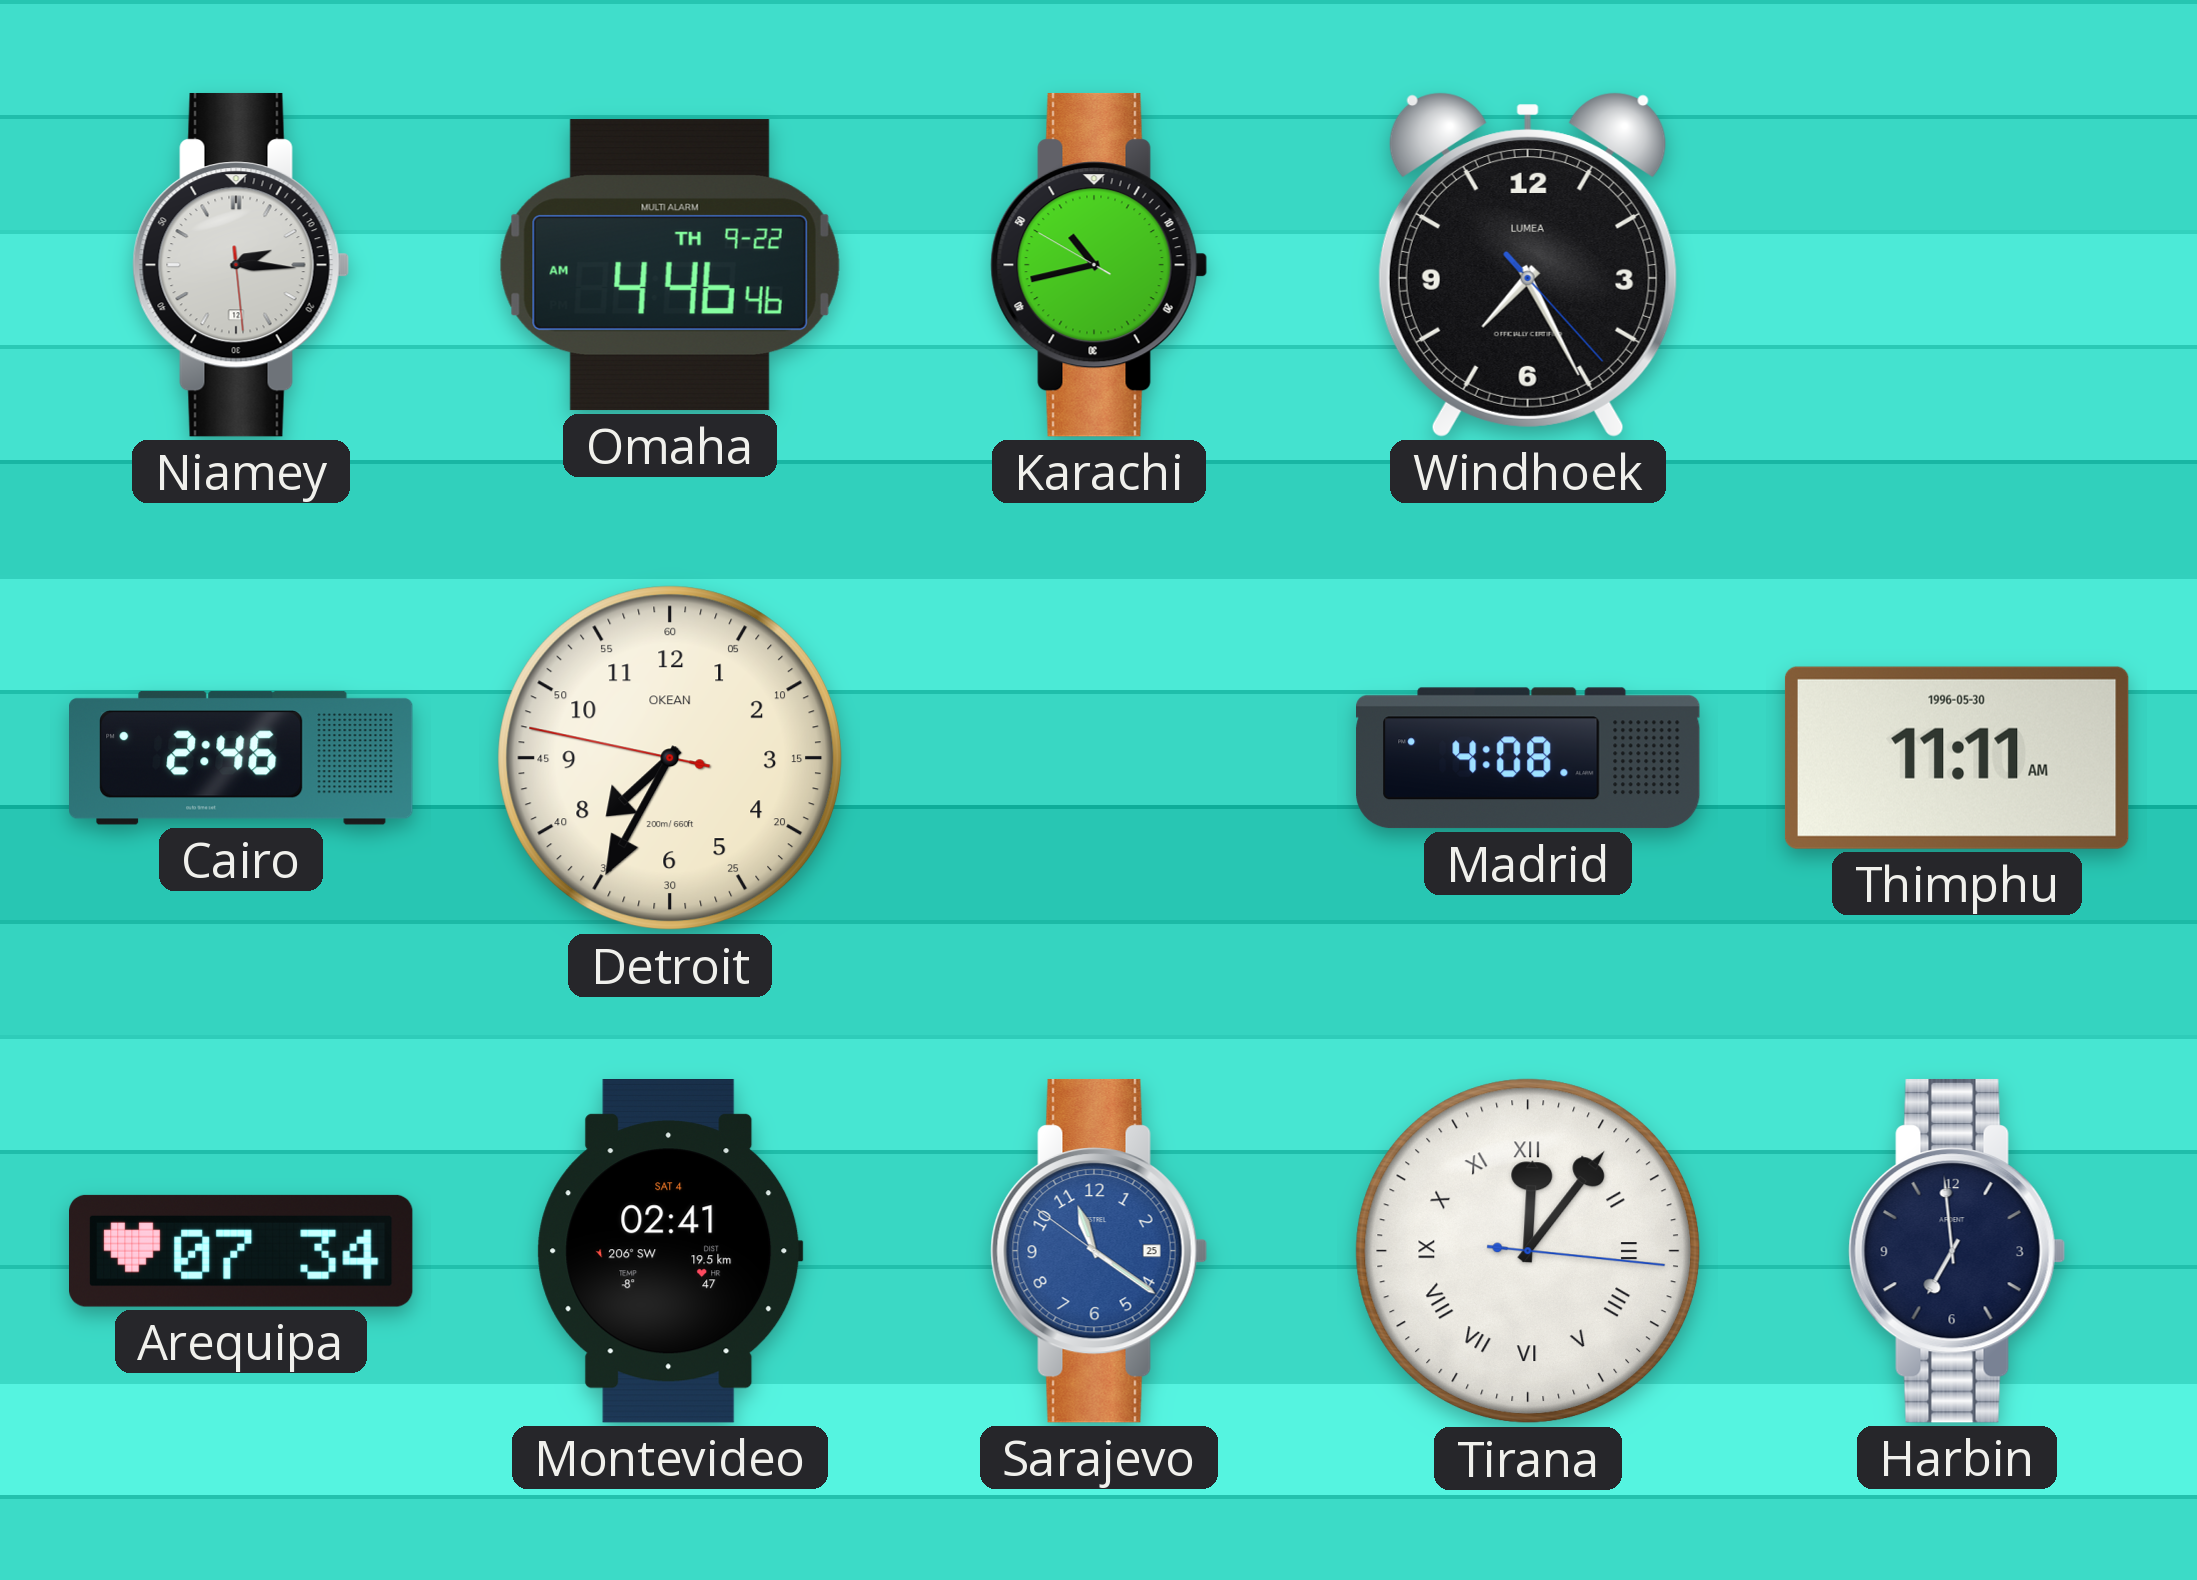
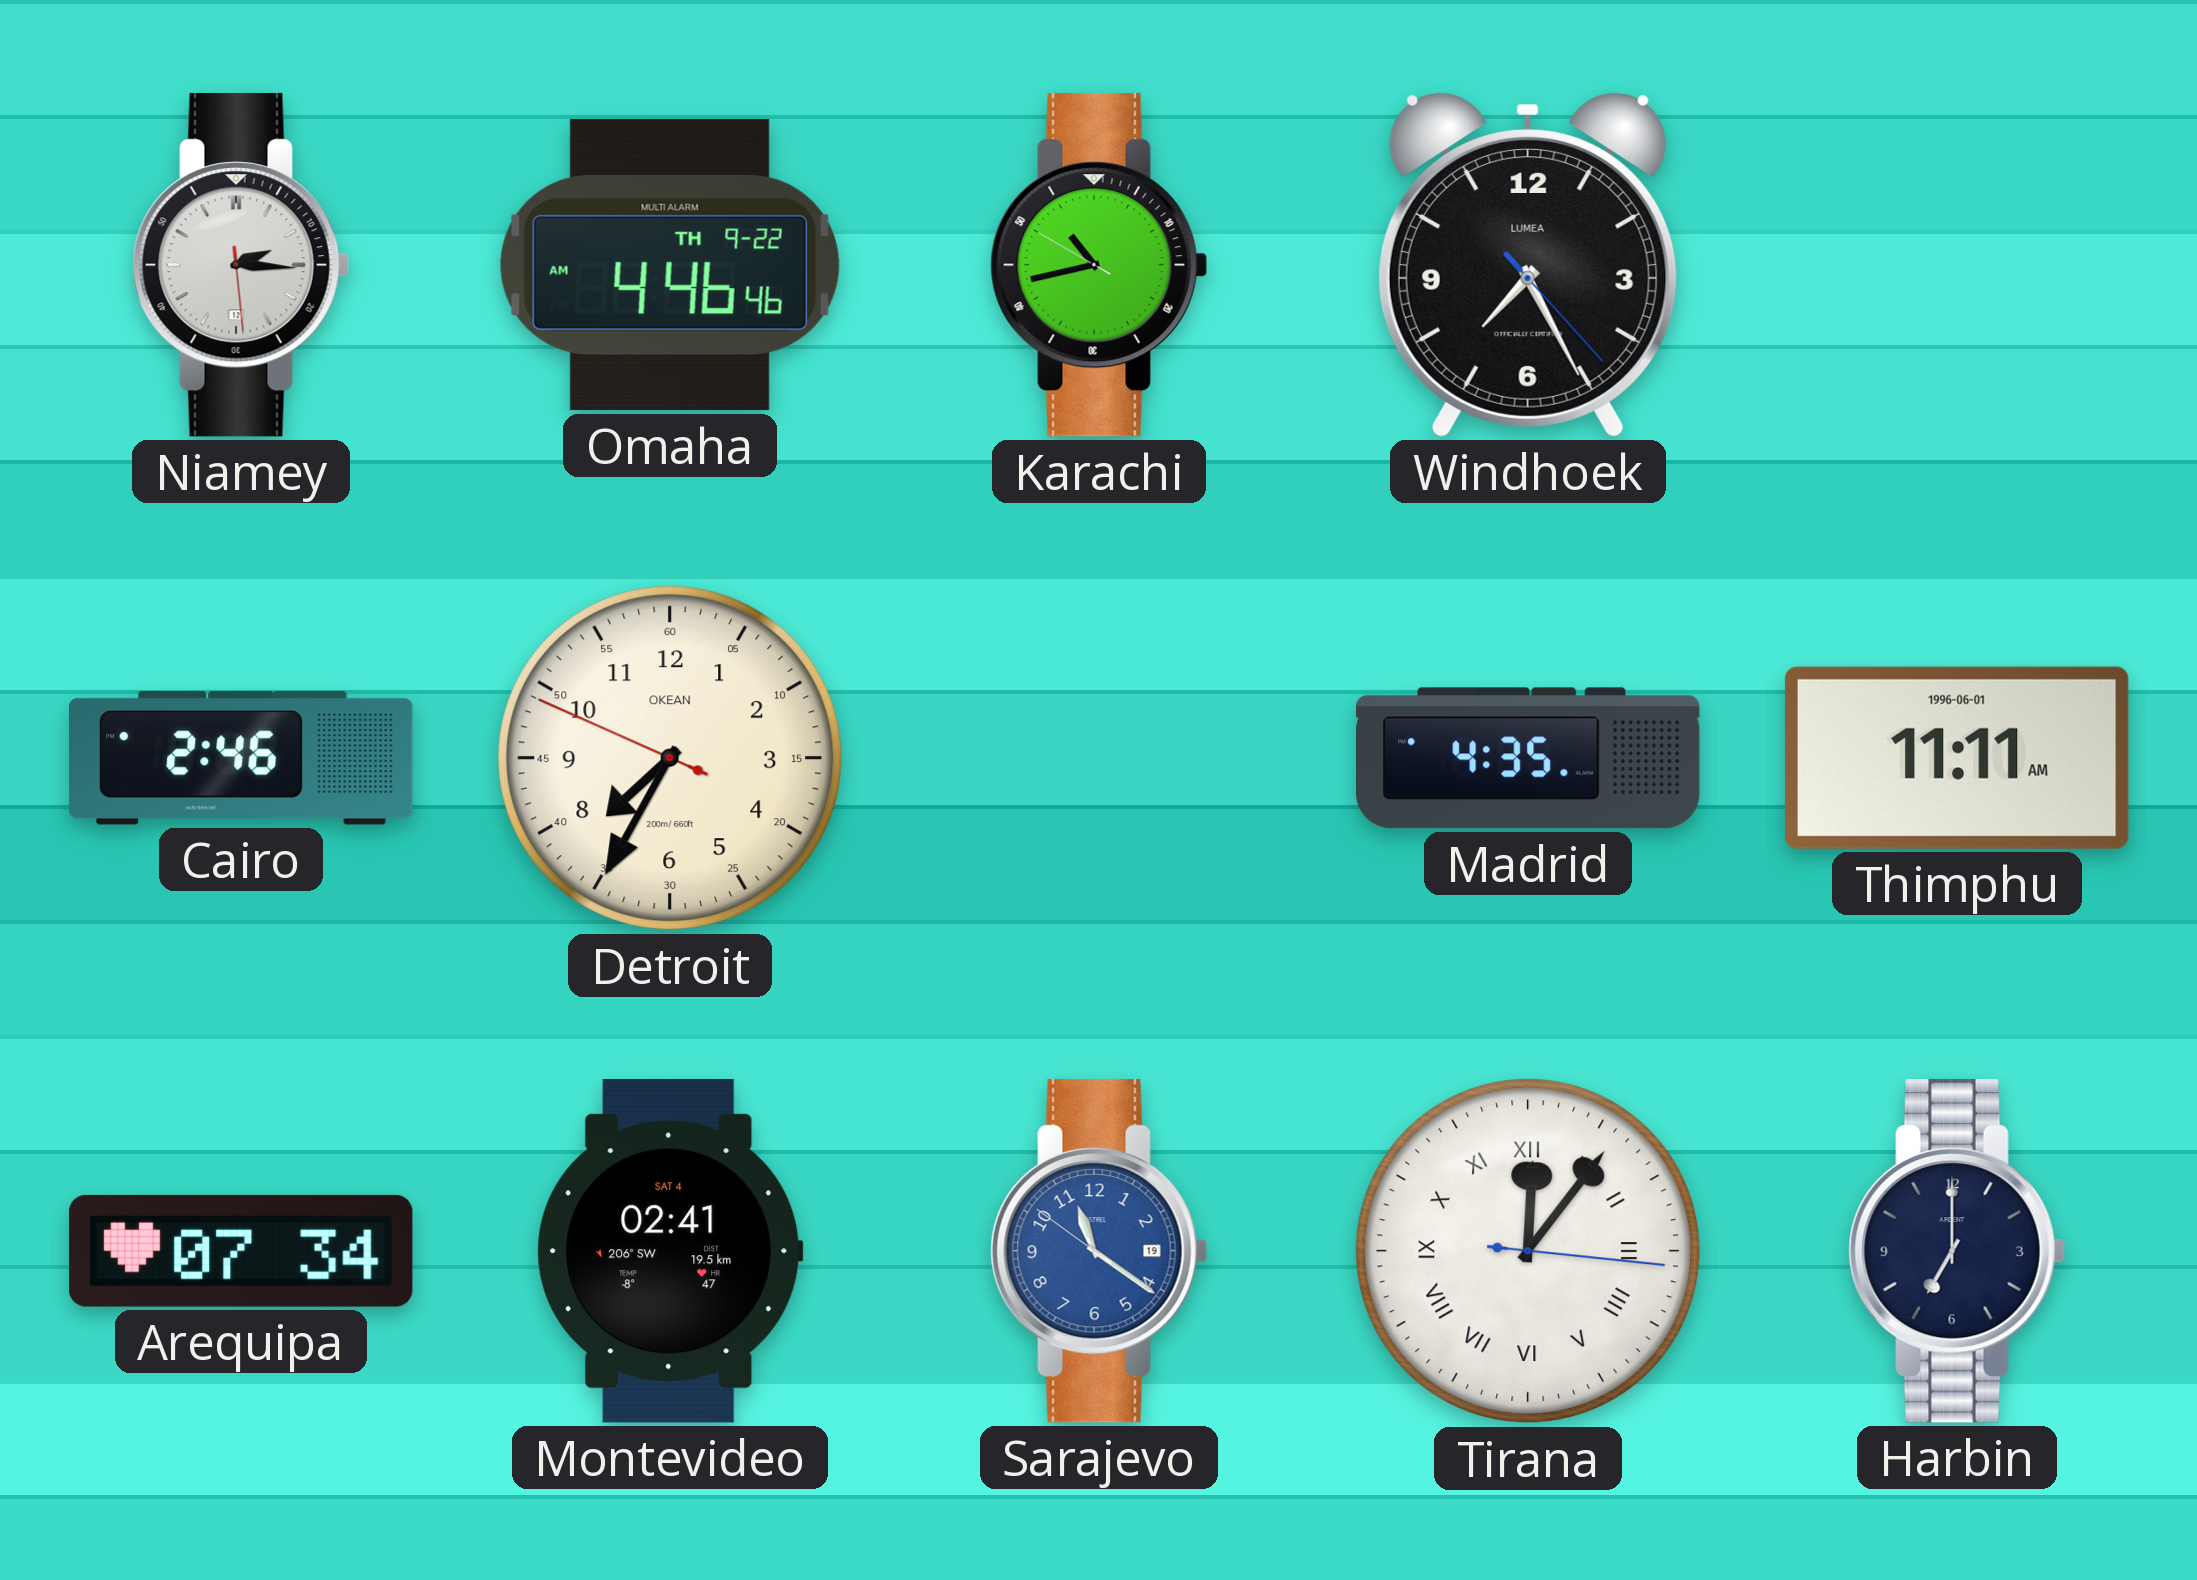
Detroit: 7:34:47 -> 7:34:49
Madrid: 4:08 -> 4:35
Thimphu date: 1996-05-30 -> 1996-06-01
Sarajevo date: 25 -> 19
Harbin: 6:59 -> 7:00
